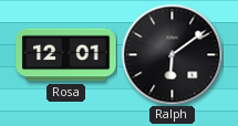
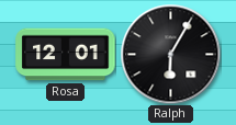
Ralph: 6:09 -> 6:05
